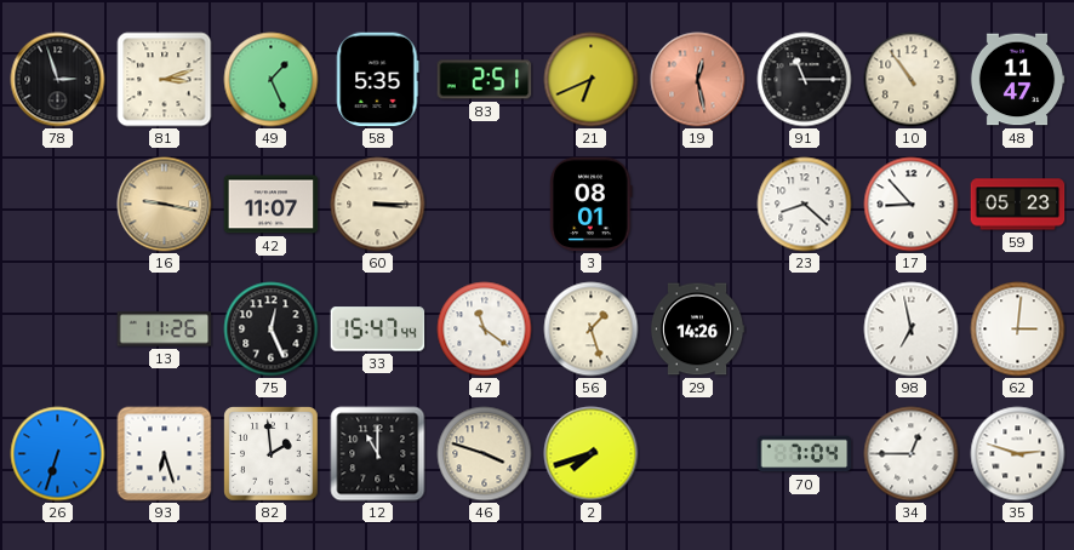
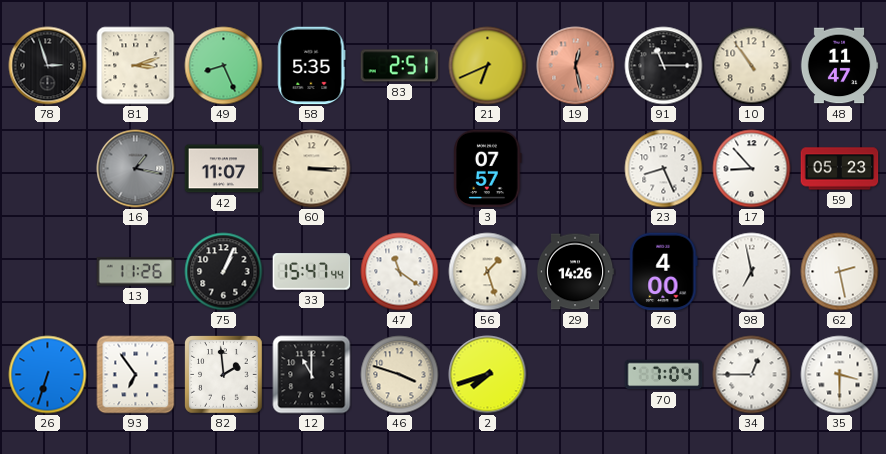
49: 1:26 -> 8:26
16: 9:17 -> 1:17
16 dial: champagne -> grey
3: 08:01 -> 07:57
23: 8:22 -> 8:26
75: 12:26 -> 1:04
76: none -> 4:00
62: 3:01 -> 2:28
93: 6:27 -> 6:54
35: 2:48 -> 3:30
